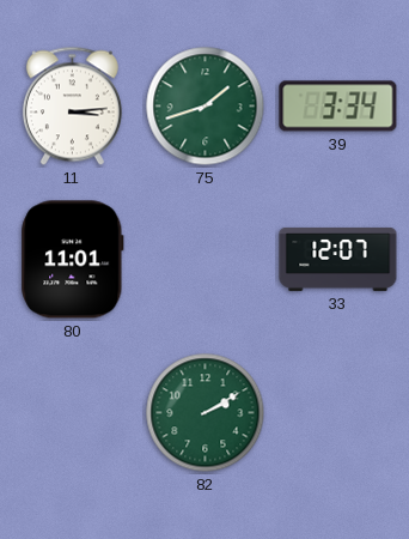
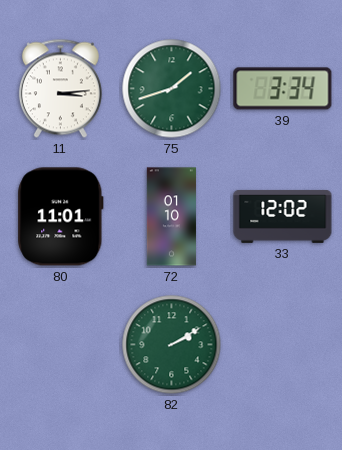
72: none -> 01:10
33: 12:07 -> 12:02
